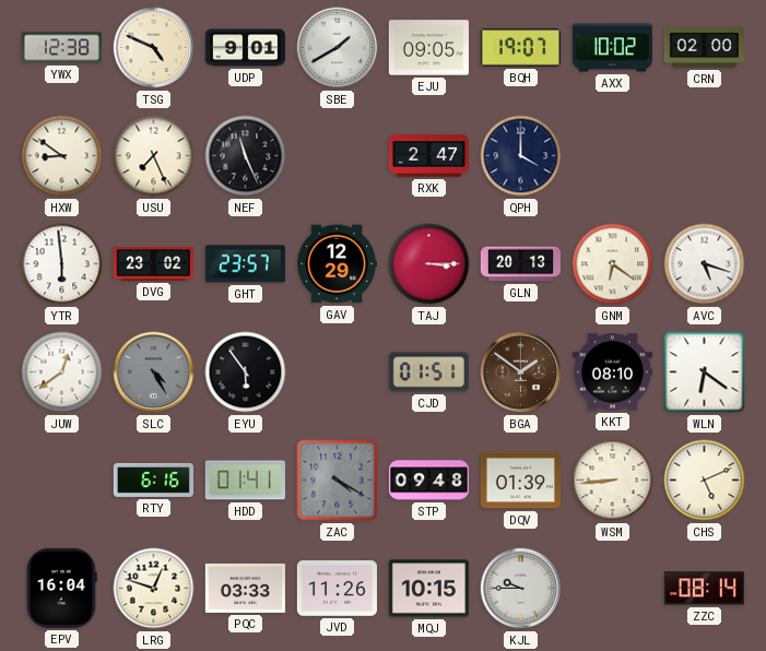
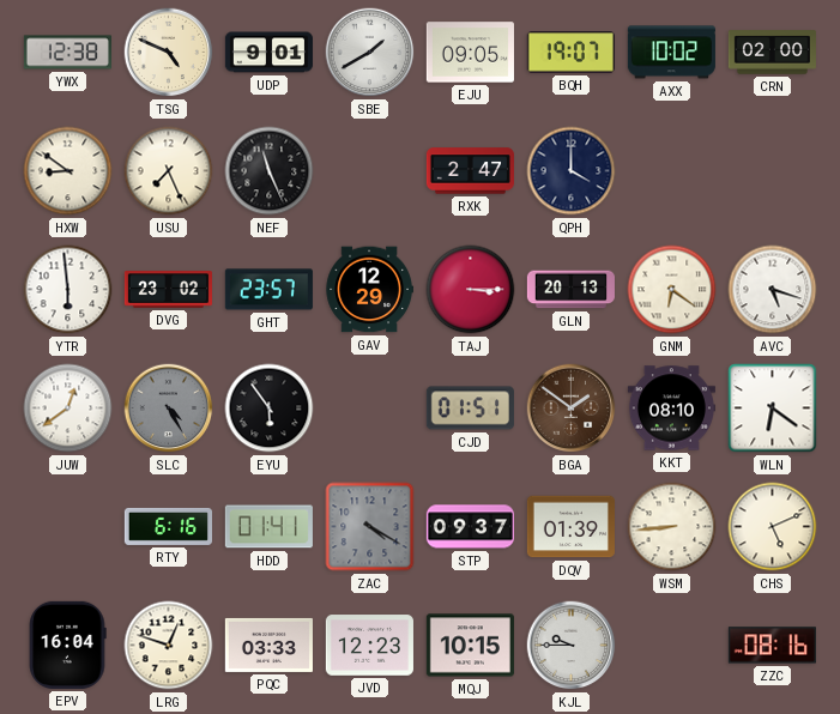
STP: 09:48 -> 09:37
JVD: 11:26 -> 12:23
ZZC: 08:14 -> 08:16
